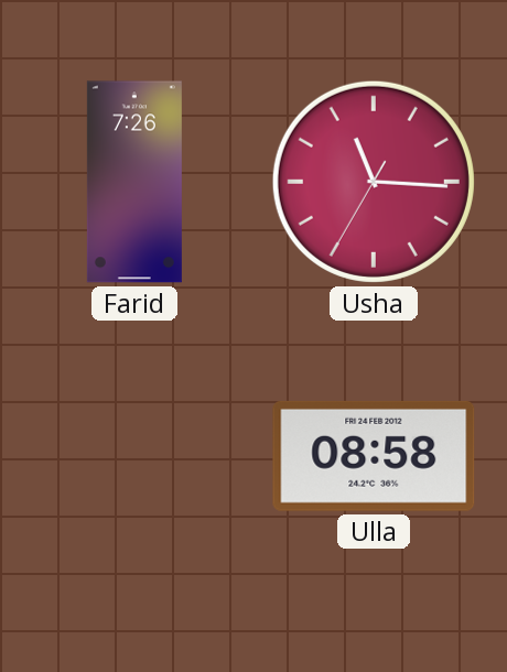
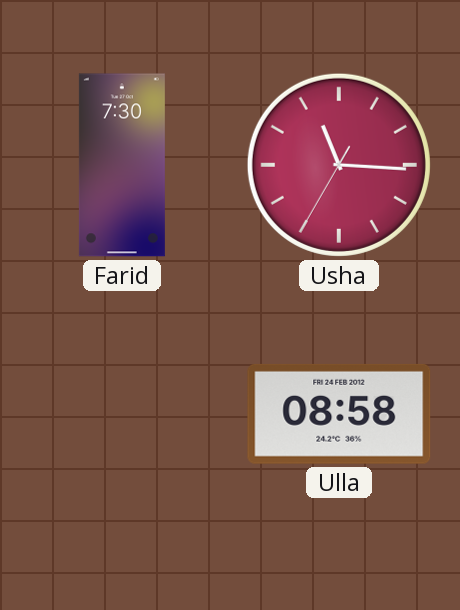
Farid: 7:26 -> 7:30
